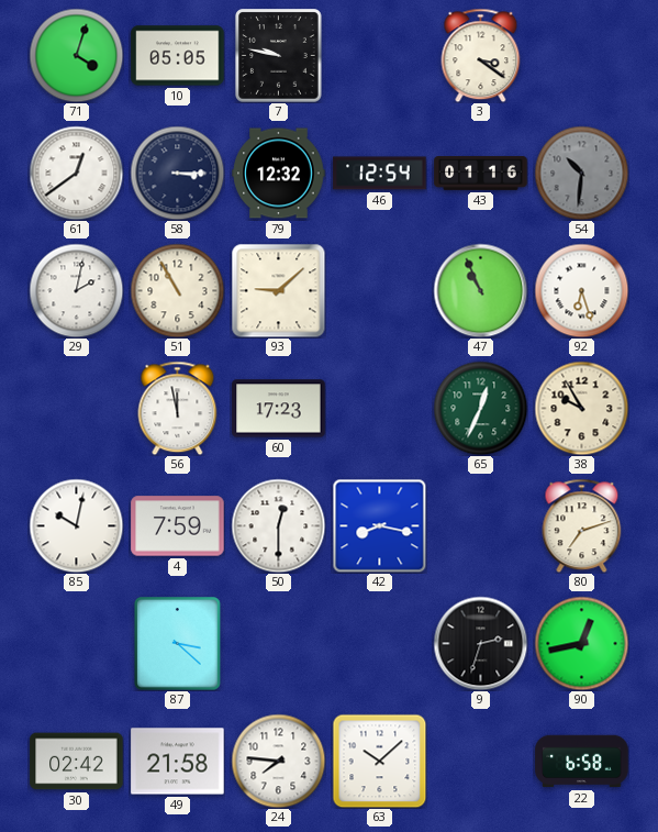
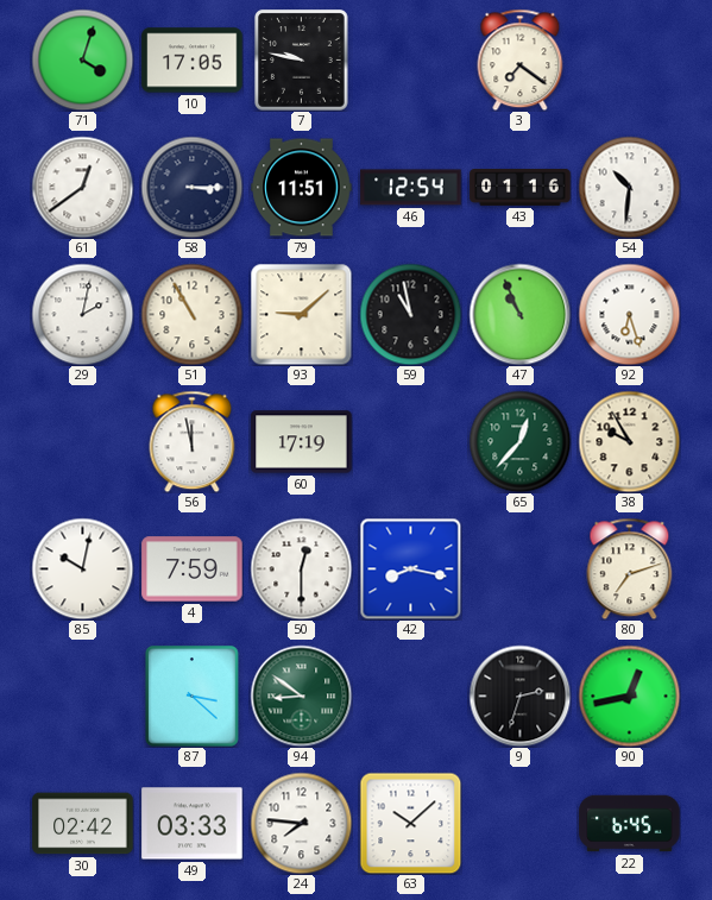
10: 05:05 -> 17:05
3: 3:21 -> 7:21
79: 12:32 -> 11:51
54 dial: grey -> white
59: none -> 10:58
60: 17:23 -> 17:19
65: 12:34 -> 12:37
94: none -> 8:51
49: 21:58 -> 03:33
22: 6:58 -> 6:45
